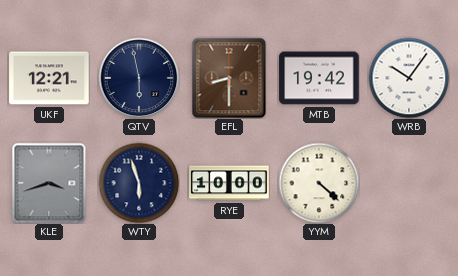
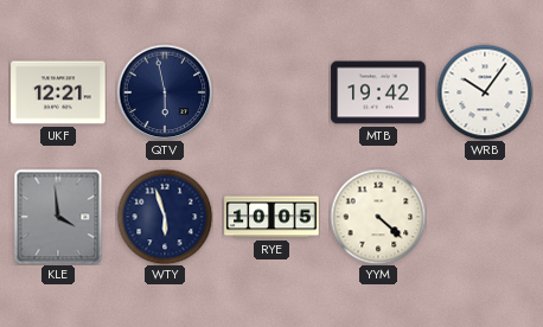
EFL: 8:30 -> none
KLE: 3:42 -> 3:59
RYE: 10:00 -> 10:05
